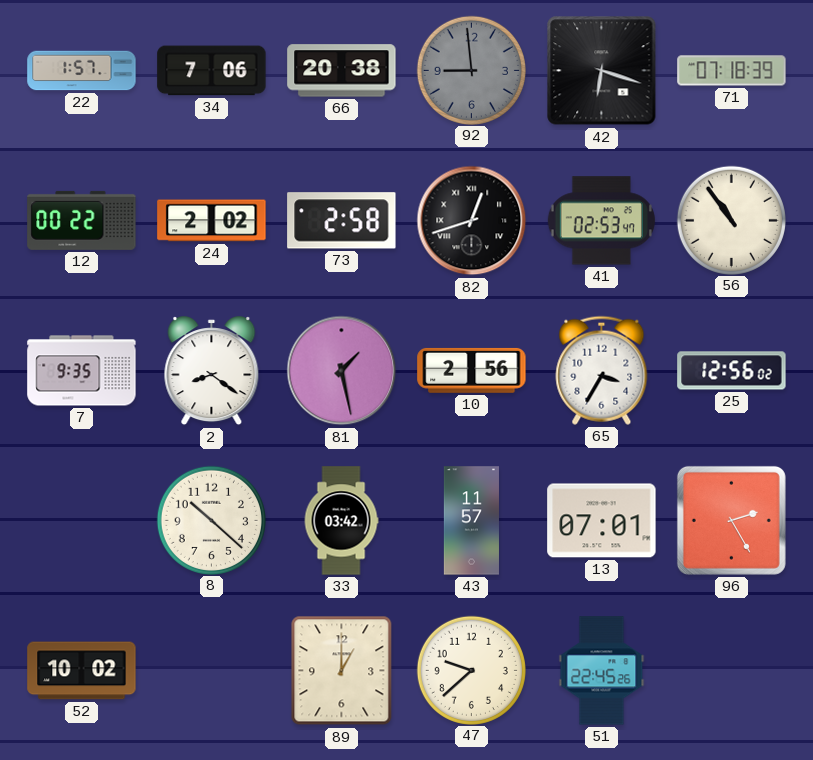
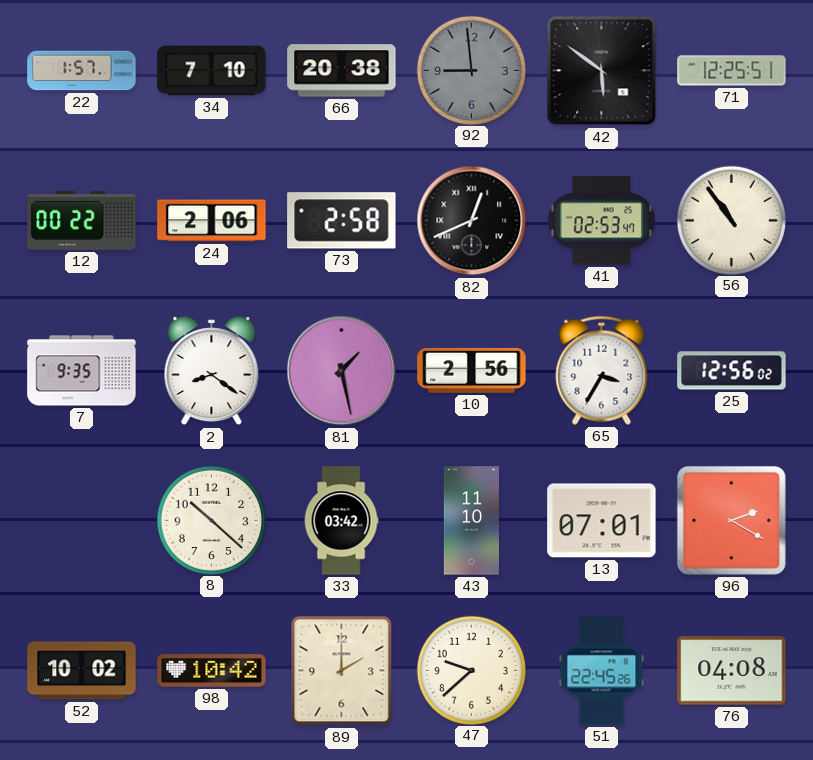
34: 7:06 -> 7:10
42: 6:18 -> 5:51
71: 07:18 -> 12:25
24: 2:02 -> 2:06
82: 12:42 -> 12:41
43: 11:57 -> 11:10
96: 2:25 -> 2:20
98: none -> 10:42
89: 1:00 -> 2:00
76: none -> 04:08
